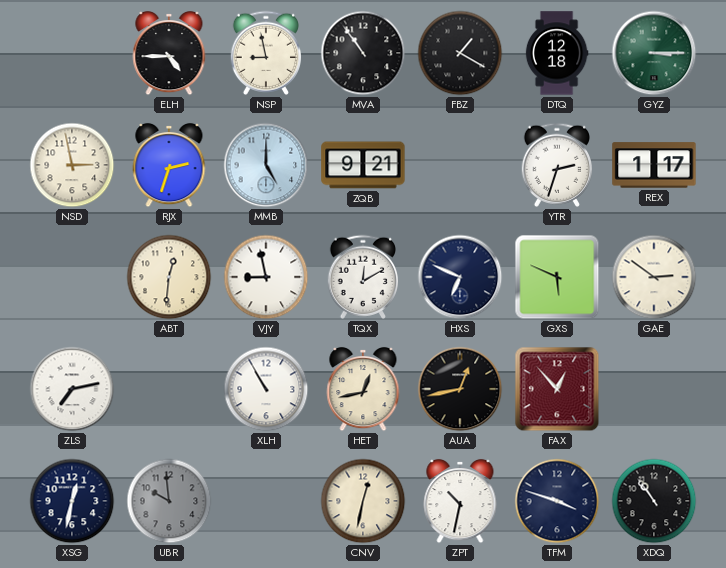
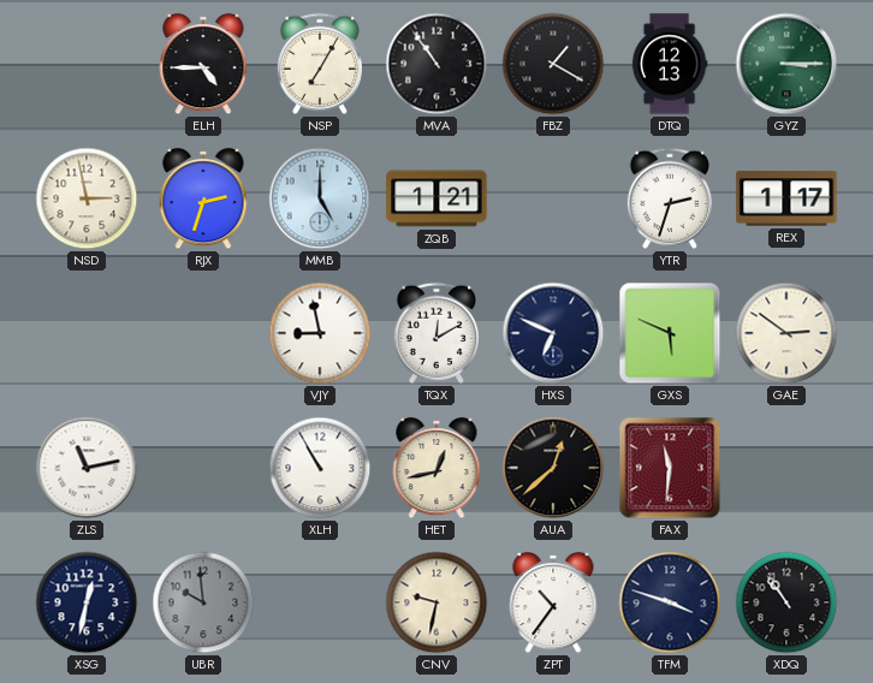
NSP: 8:58 -> 7:05
DTQ: 12:18 -> 12:13
ZQB: 9:21 -> 1:21
ABT: 12:31 -> none
ZLS: 7:13 -> 11:13
AUA: 12:43 -> 12:38
FAX: 12:53 -> 11:31
CNV: 12:32 -> 9:32
ZPT: 10:32 -> 10:36
